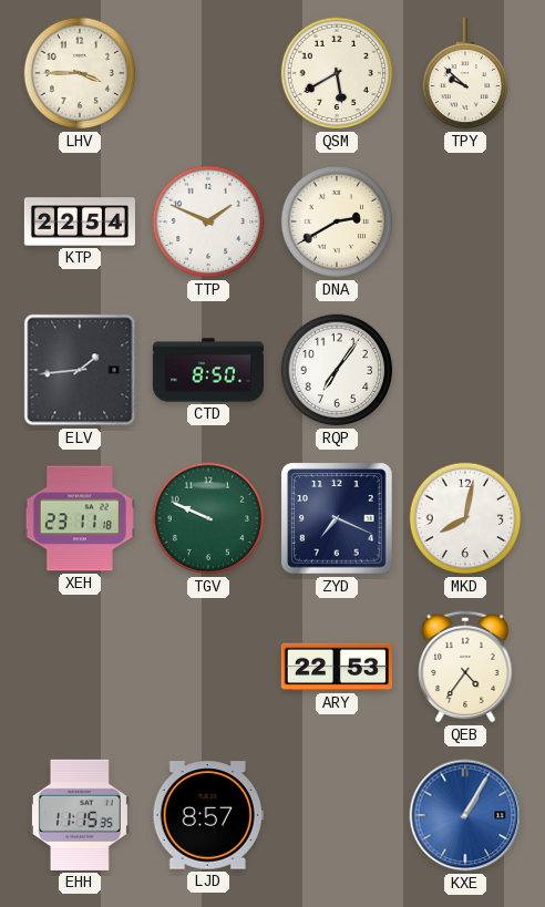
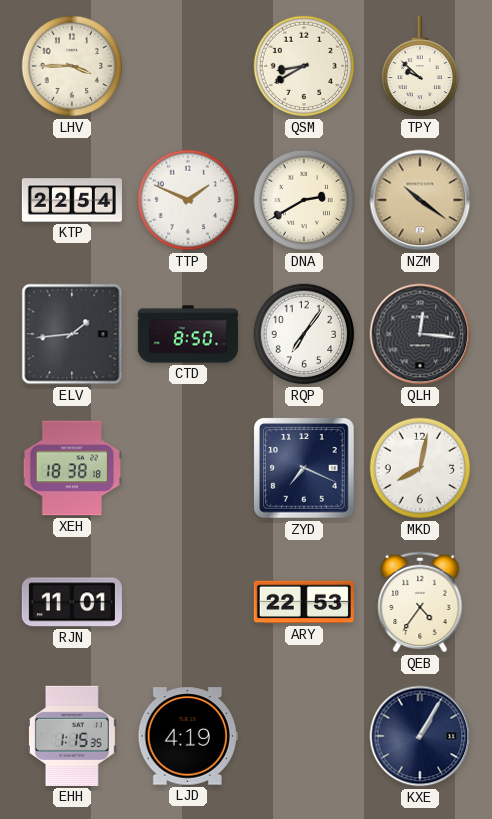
QSM: 5:40 -> 8:40
NZM: none -> 10:21
QLH: none -> 12:16
XEH: 23:11 -> 18:38
TGV: 9:49 -> none
RJN: none -> 11:01
EHH: 11:15 -> 1:15
LJD: 8:57 -> 4:19
KXE dial: blue -> navy
